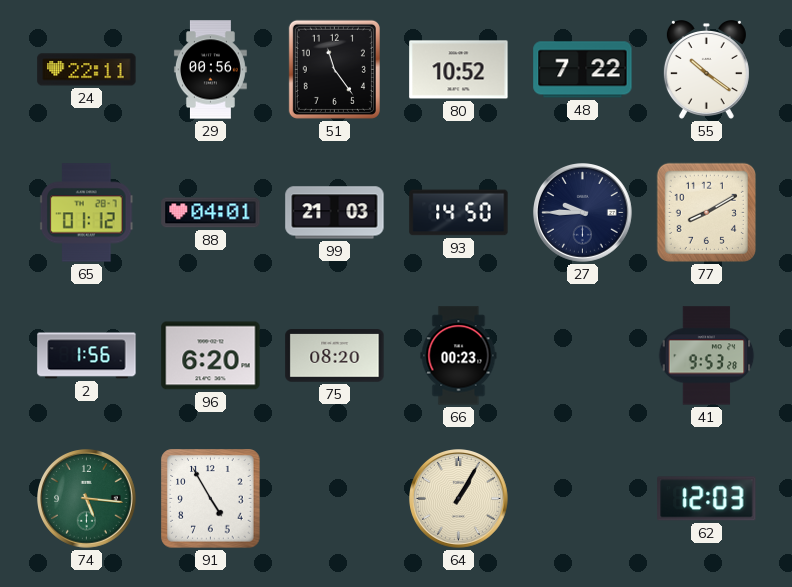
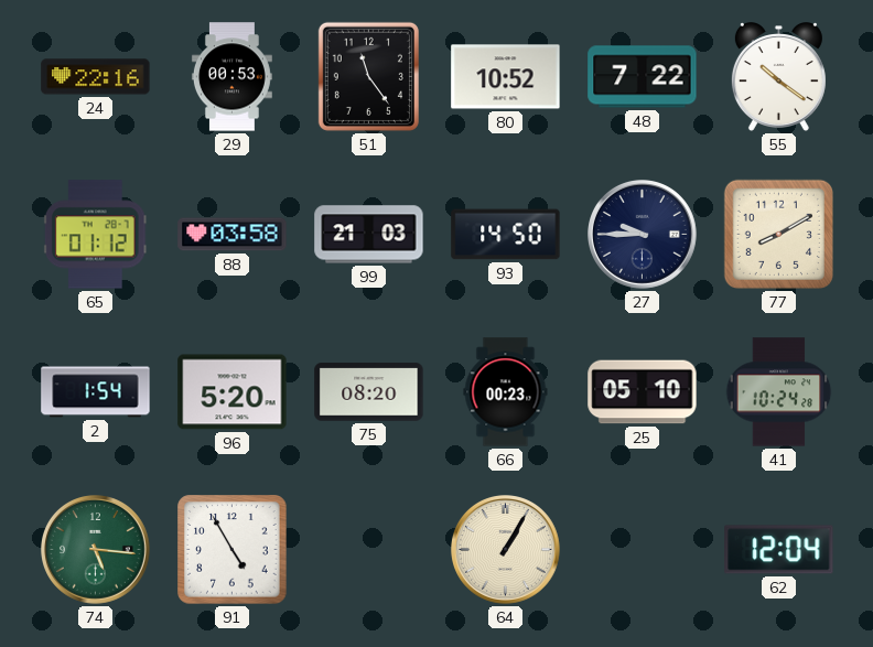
24: 22:11 -> 22:16
29: 00:56 -> 00:53
88: 04:01 -> 03:58
2: 1:56 -> 1:54
96: 6:20 -> 5:20
25: none -> 05:10
41: 9:53 -> 10:24
62: 12:03 -> 12:04
